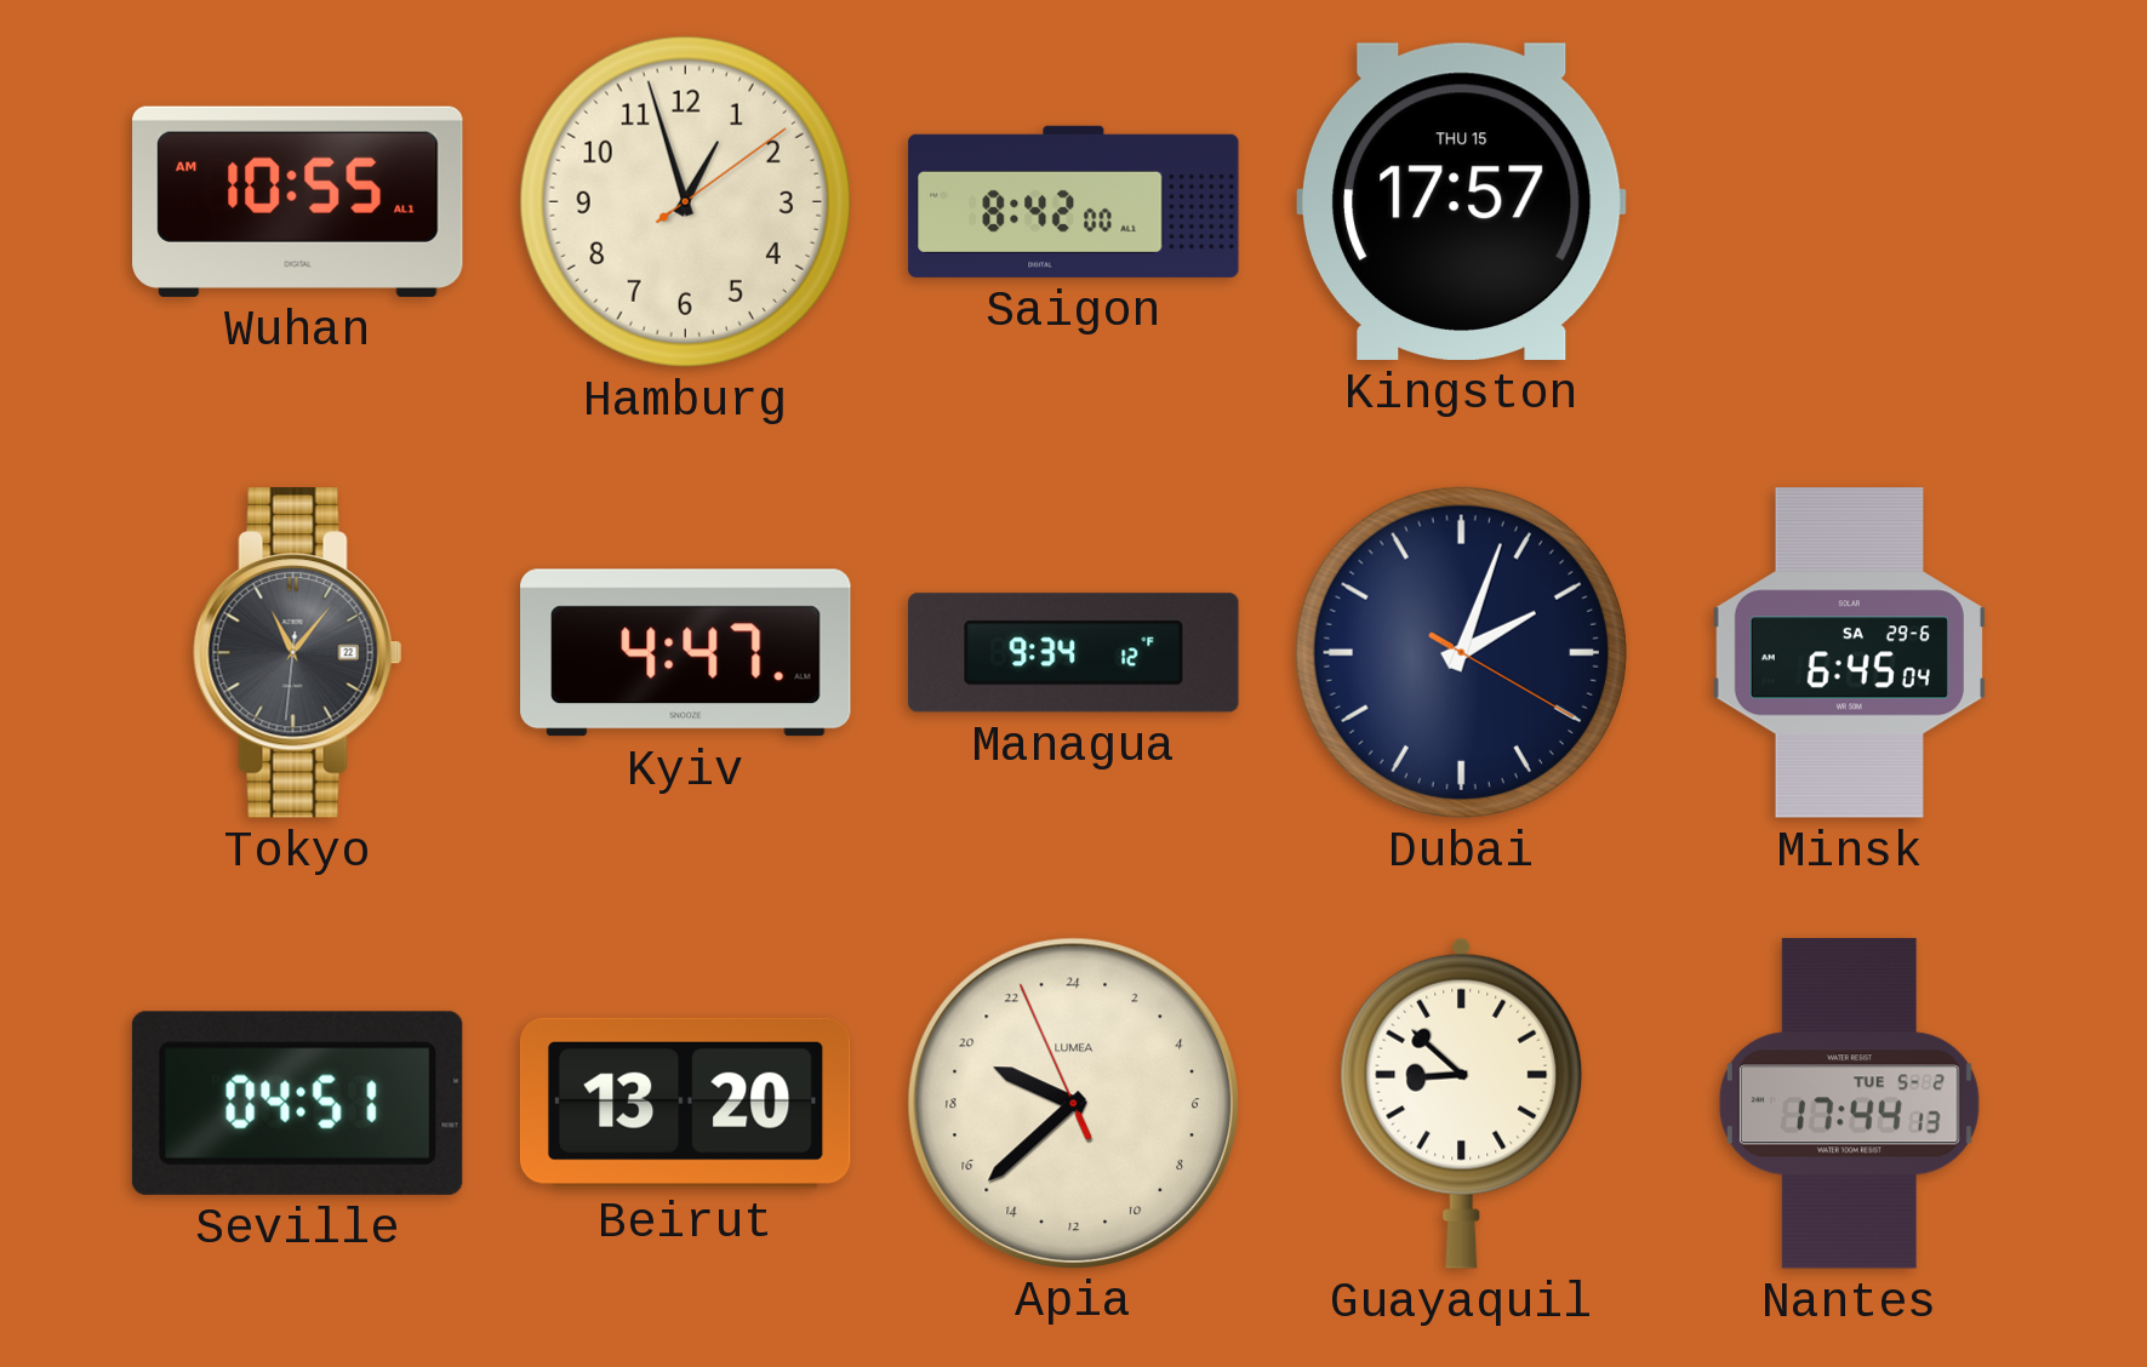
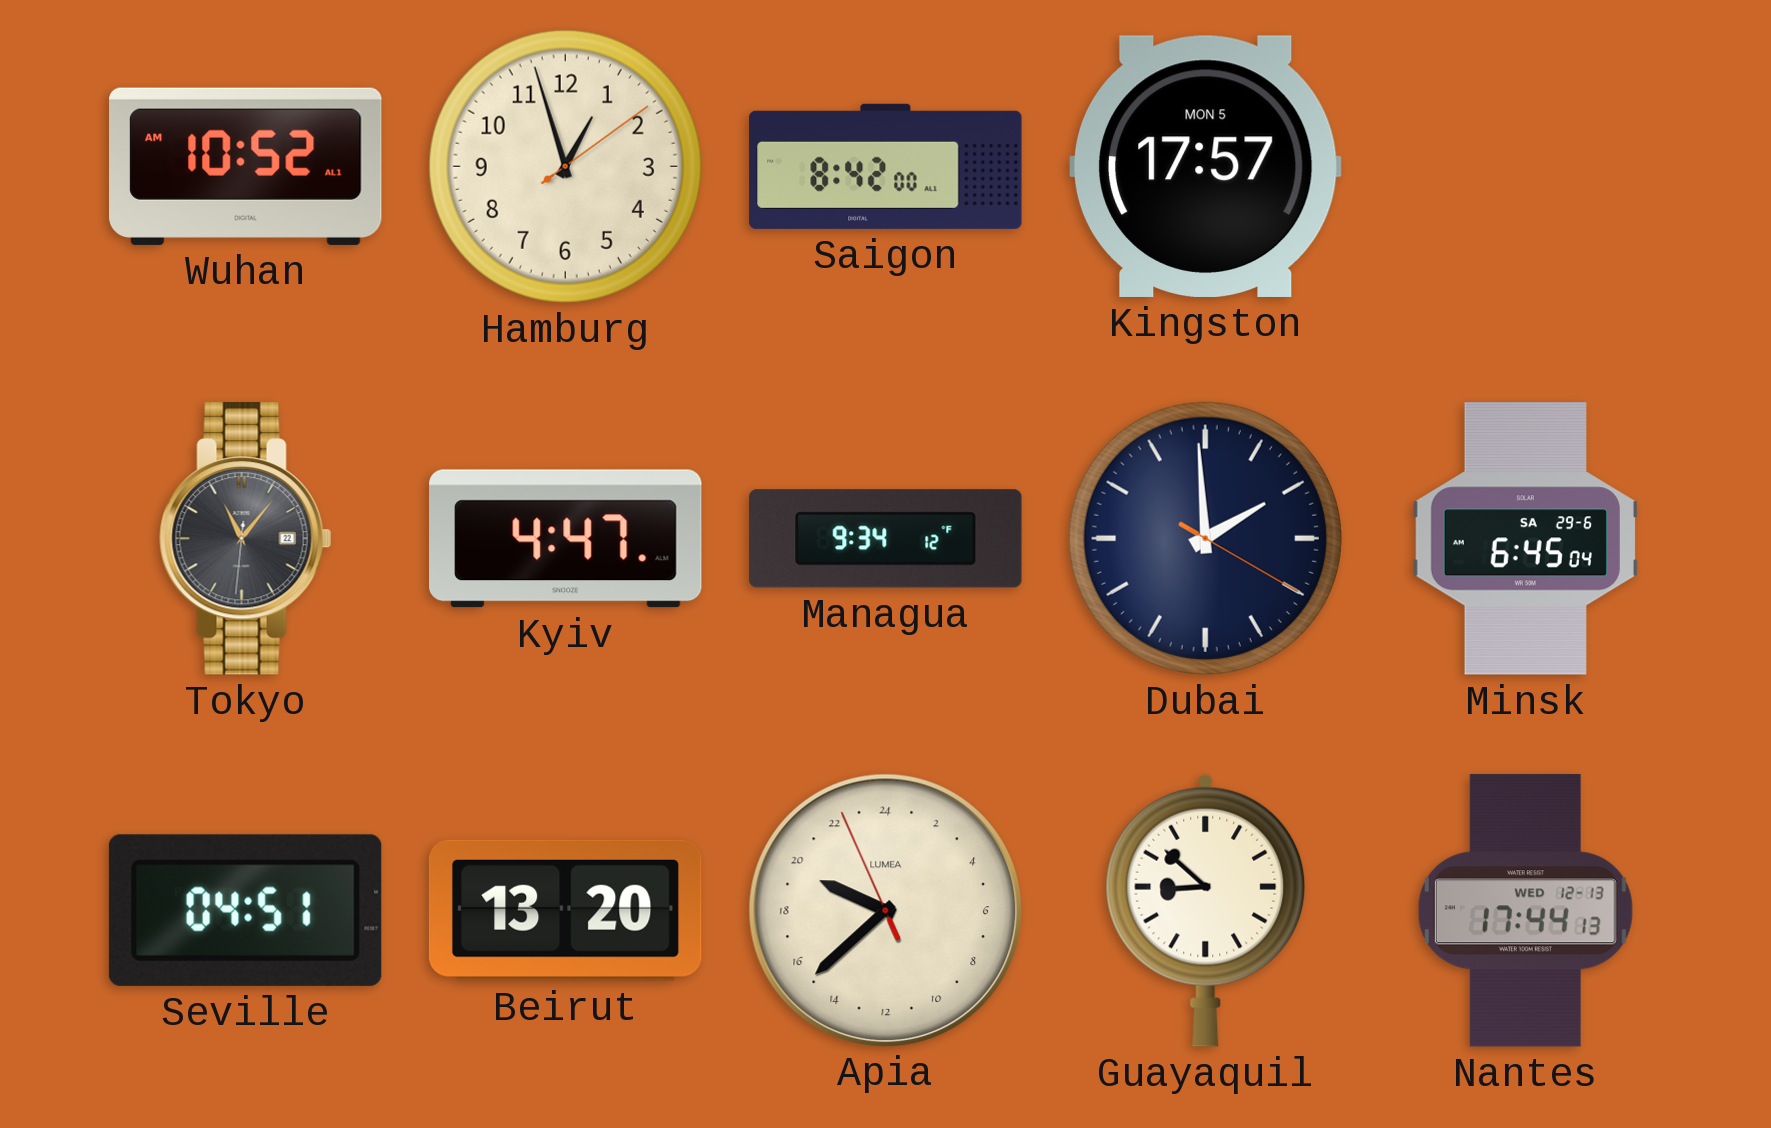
Wuhan: 10:55 -> 10:52
Kingston date: THU 15 -> MON 5
Dubai: 2:03 -> 1:59
Nantes date: TUE 5-2 -> WED 12-13
